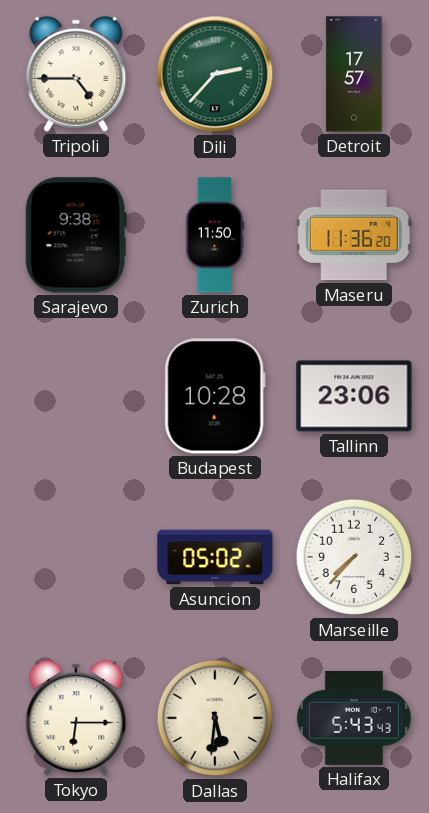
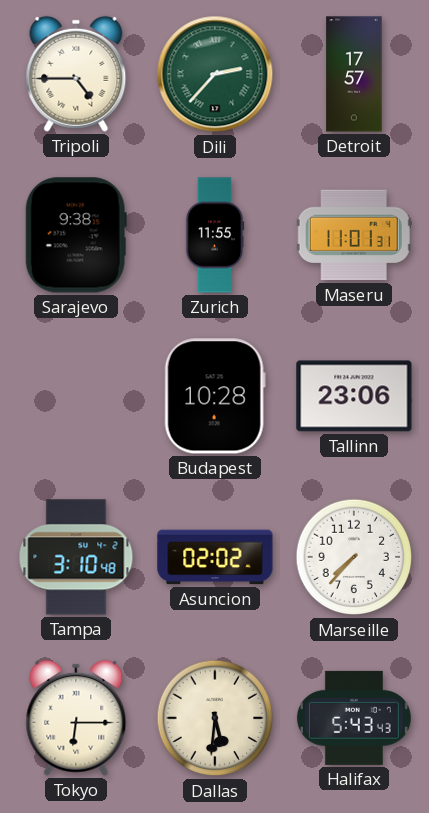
Zurich: 11:50 -> 11:55
Maseru: 11:36 -> 11:01
Tampa: none -> 3:10
Asuncion: 05:02 -> 02:02
